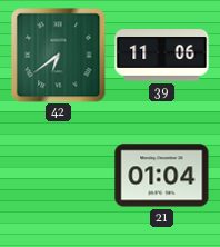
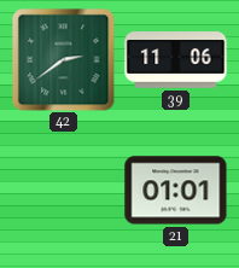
42: 6:39 -> 2:39
21: 01:04 -> 01:01
